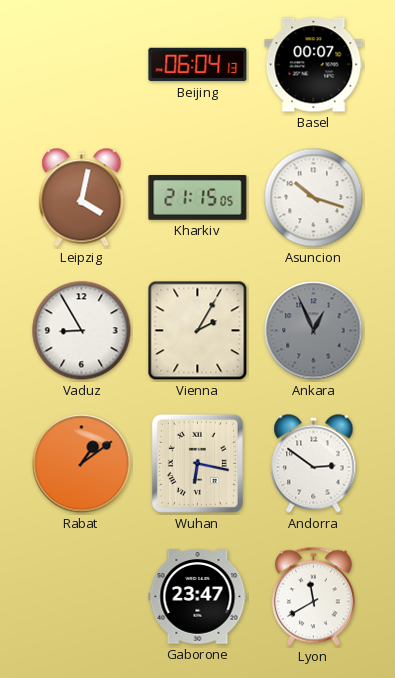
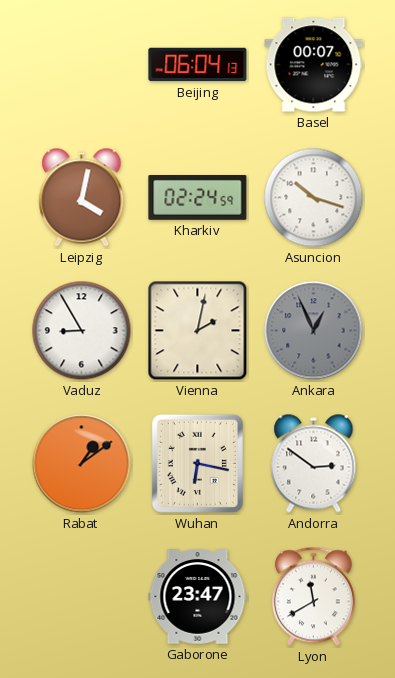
Kharkiv: 21:15 -> 02:24
Vienna: 2:05 -> 2:02
